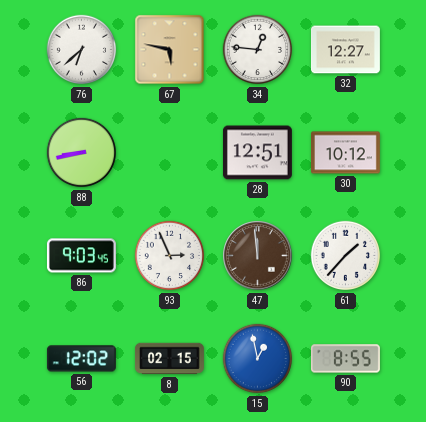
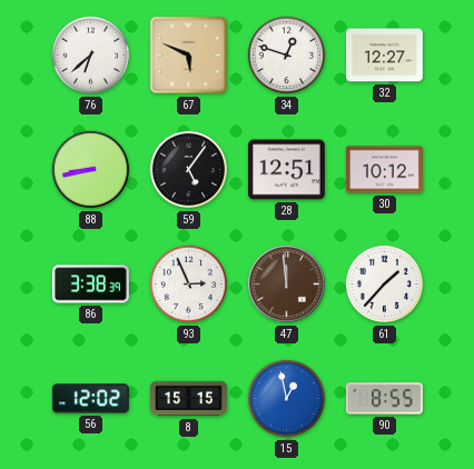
67: 5:47 -> 5:49
34: 12:46 -> 12:48
59: none -> 5:06
86: 9:03 -> 3:38
8: 02:15 -> 15:15
